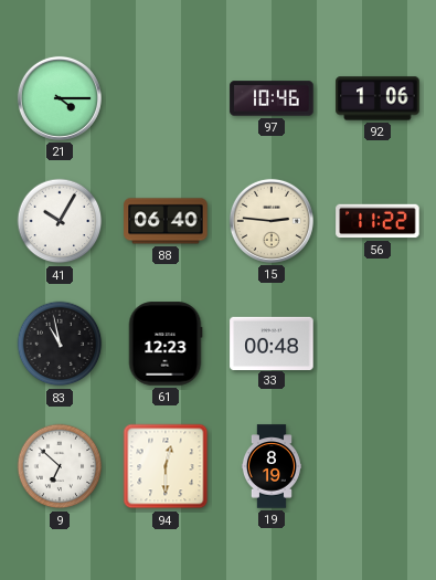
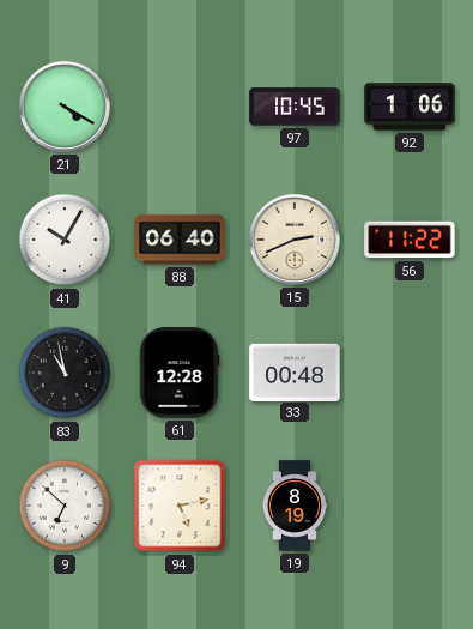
21: 4:15 -> 4:20
97: 10:46 -> 10:45
15: 2:46 -> 2:41
61: 12:23 -> 12:28
94: 12:30 -> 5:13
